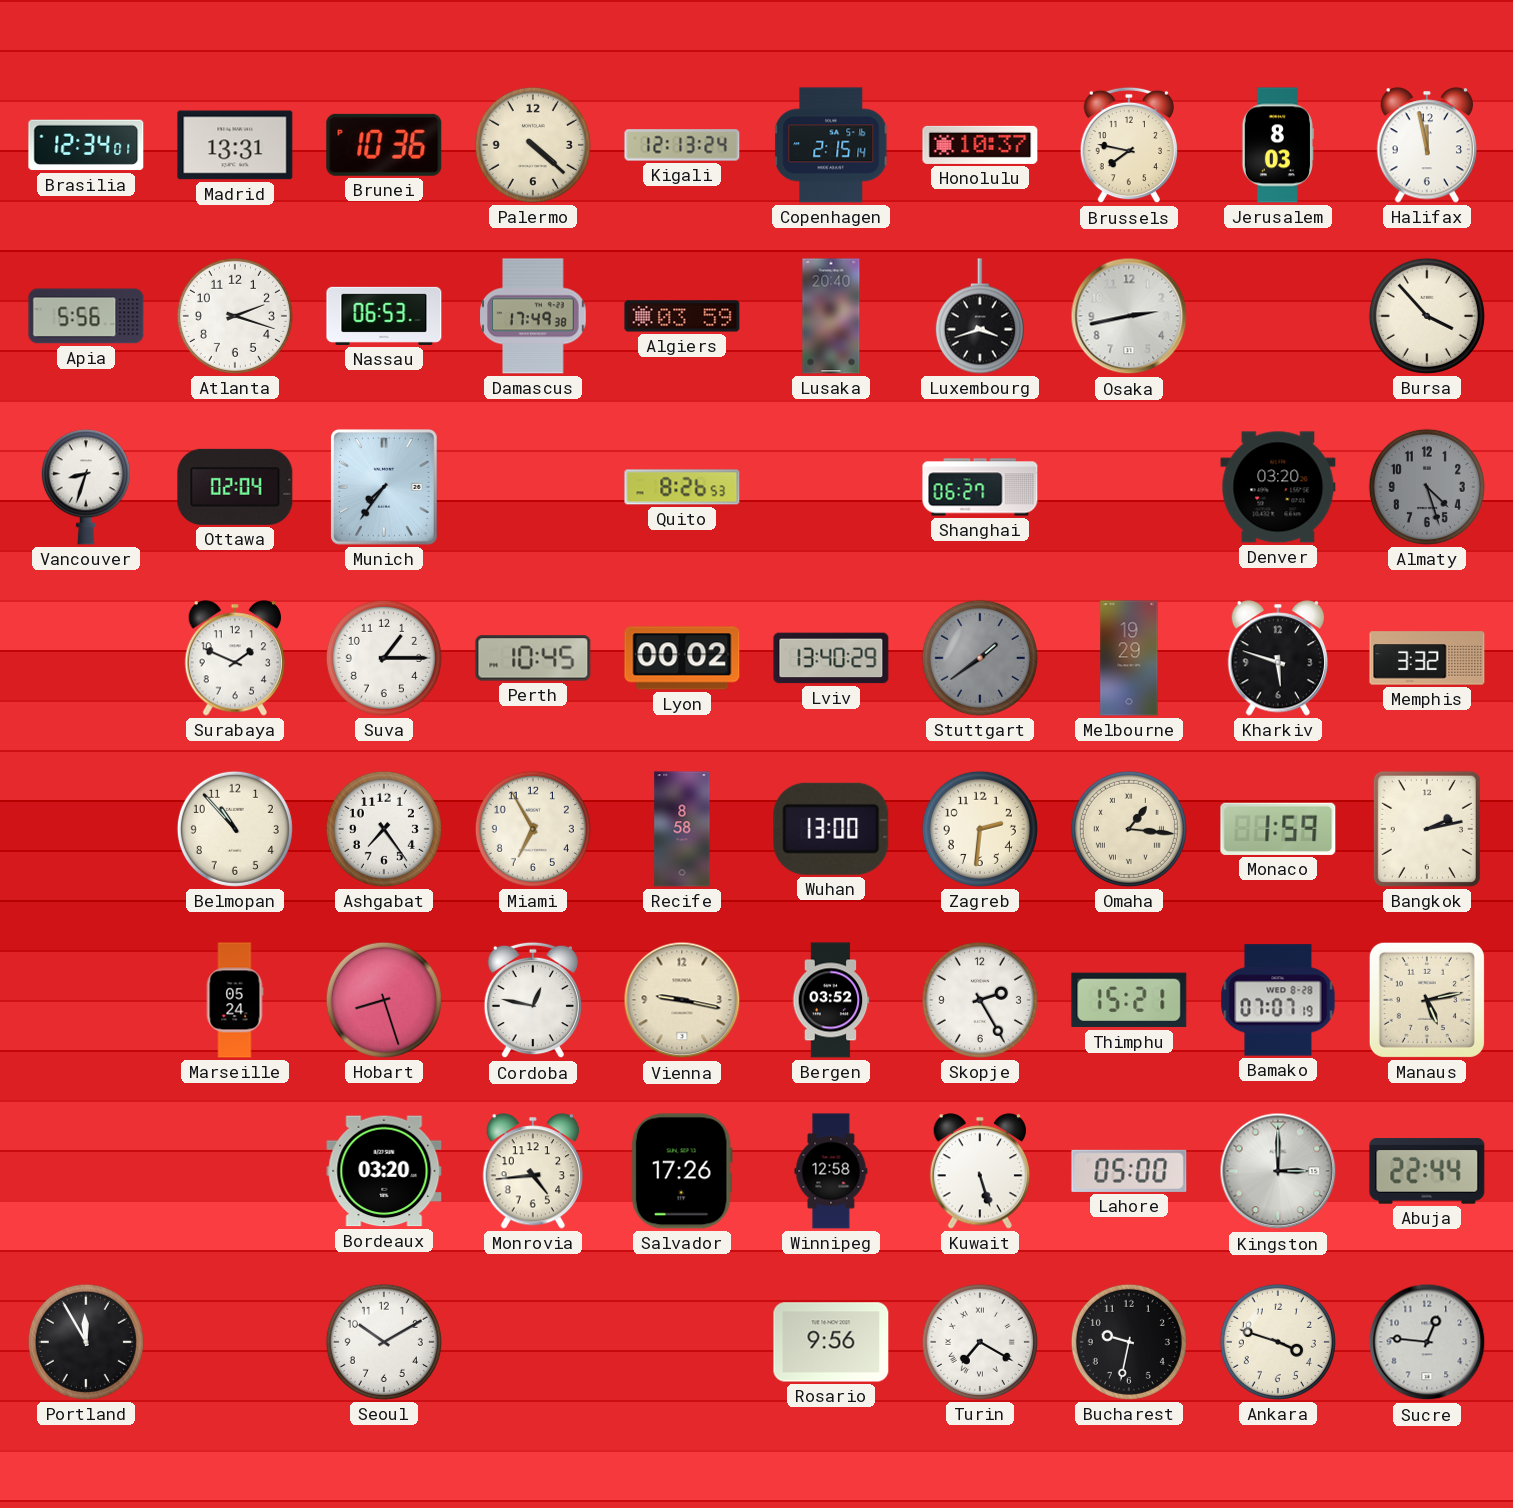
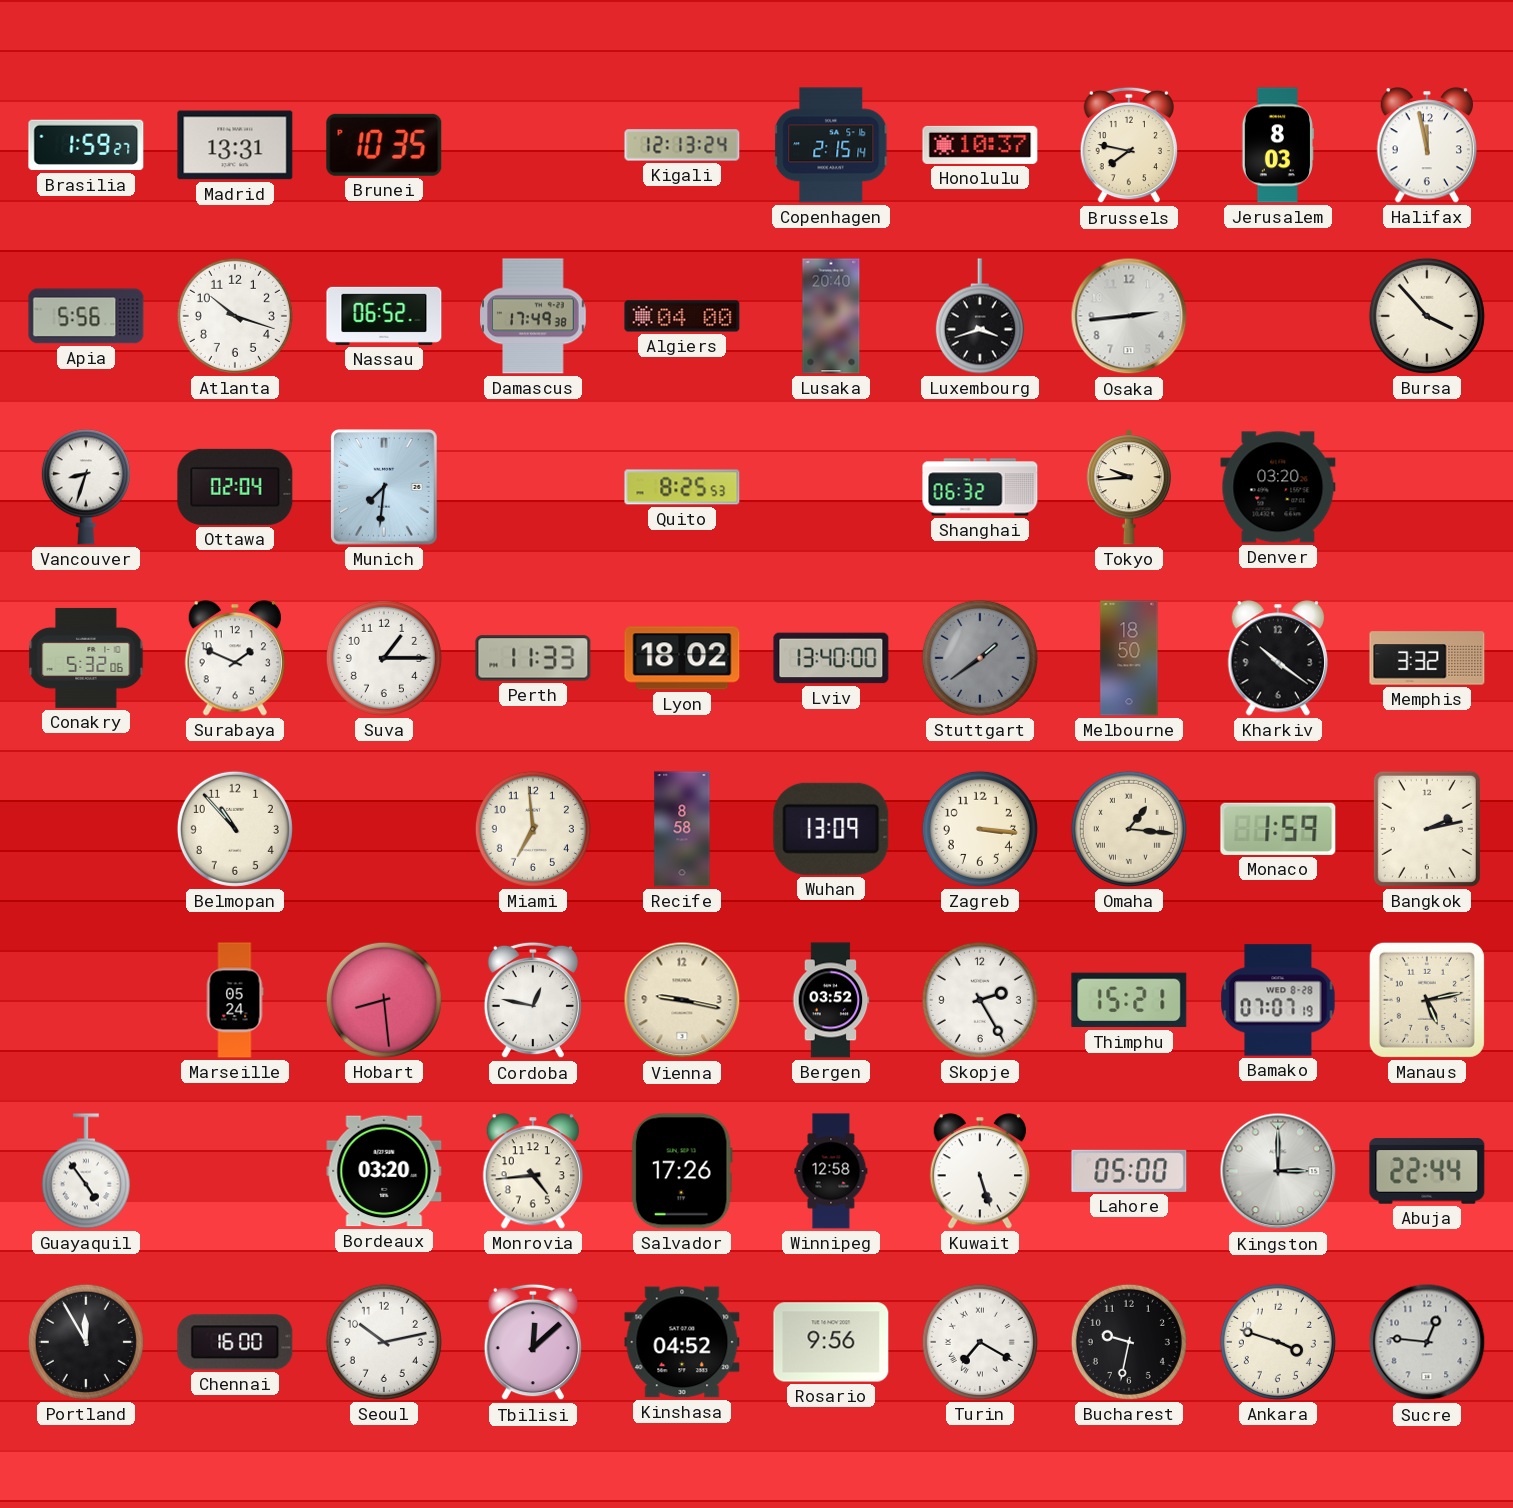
Brasilia: 12:34 -> 1:59
Brunei: 10:36 -> 10:35
Palermo: 4:22 -> none
Atlanta: 2:18 -> 10:18
Nassau: 06:53 -> 06:52
Algiers: 03:59 -> 04:00
Osaka: 2:43 -> 2:44
Munich: 7:36 -> 7:31
Quito: 8:26 -> 8:25
Shanghai: 06:27 -> 06:32
Tokyo: none -> 9:44
Almaty: 4:27 -> none
Conakry: none -> 5:32
Perth: 10:45 -> 11:33
Lyon: 00:02 -> 18:02
Lviv: 13:40:29 -> 13:40:00
Melbourne: 19:29 -> 18:50
Kharkiv: 5:48 -> 10:21
Ashgabat: 7:24 -> none
Miami: 6:55 -> 6:59
Wuhan: 13:00 -> 13:09
Zagreb: 2:31 -> 3:16
Hobart: 8:27 -> 8:29
Guayaquil: none -> 4:54
Chennai: none -> 16:00
Seoul: 10:10 -> 10:13
Tbilisi: none -> 12:08
Kinshasa: none -> 04:52
